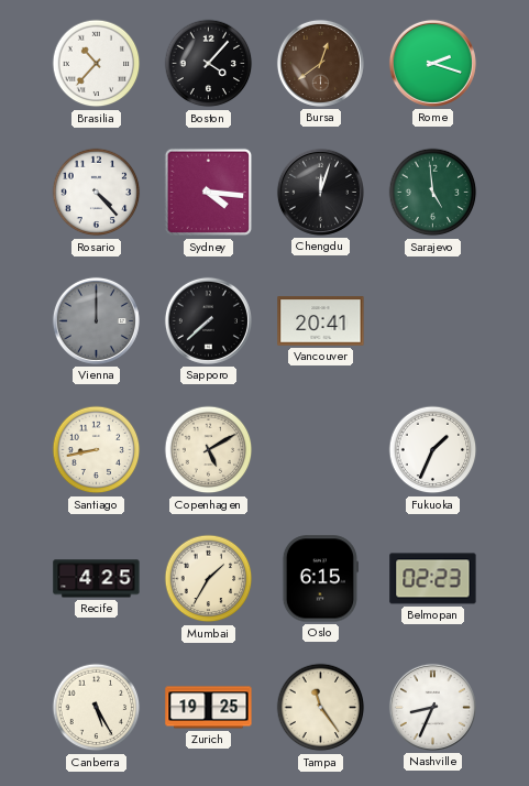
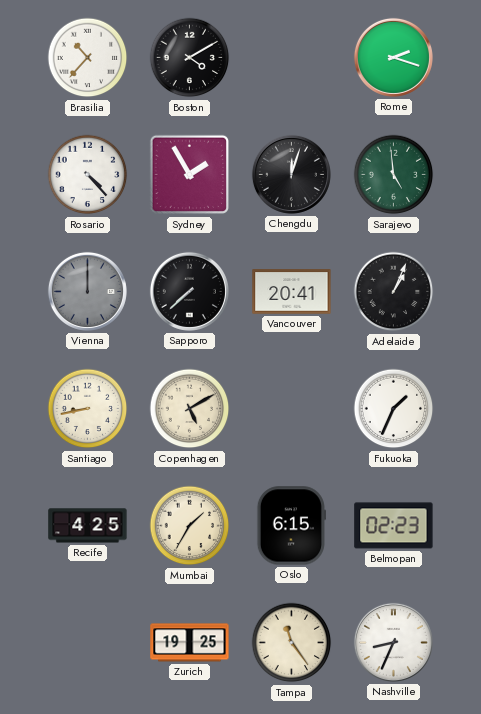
Boston: 4:07 -> 4:10
Bursa: 12:39 -> none
Sydney: 4:16 -> 1:55
Adelaide: none -> 1:04
Canberra: 5:25 -> none
